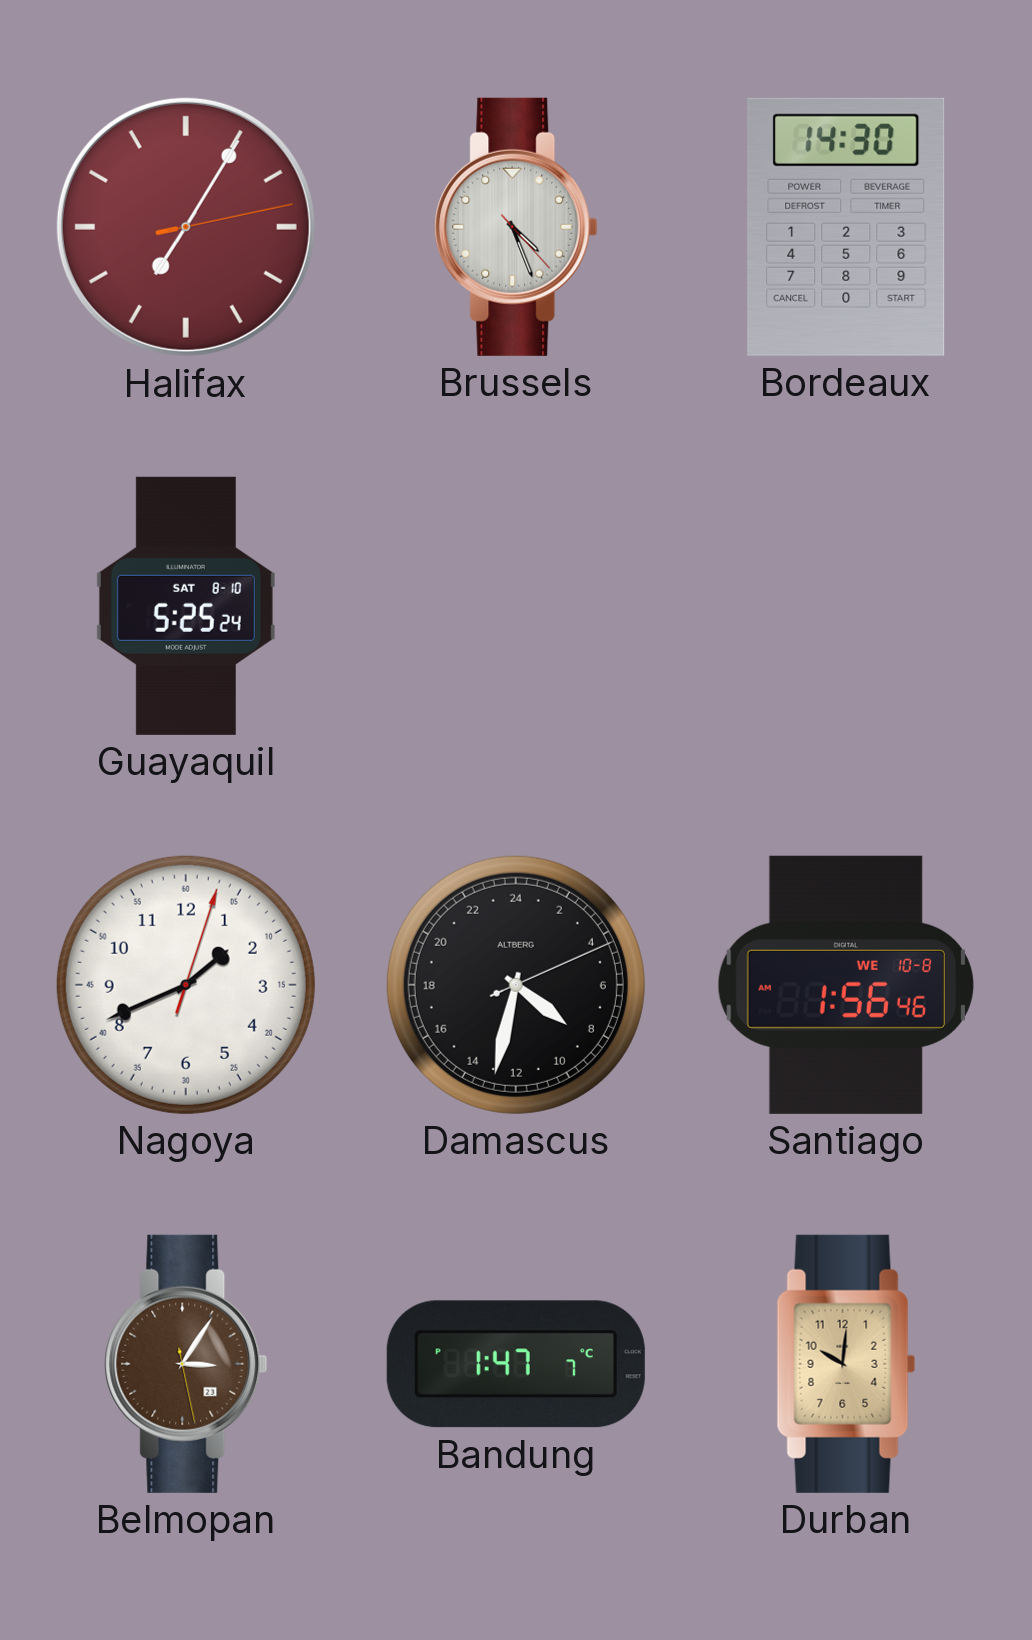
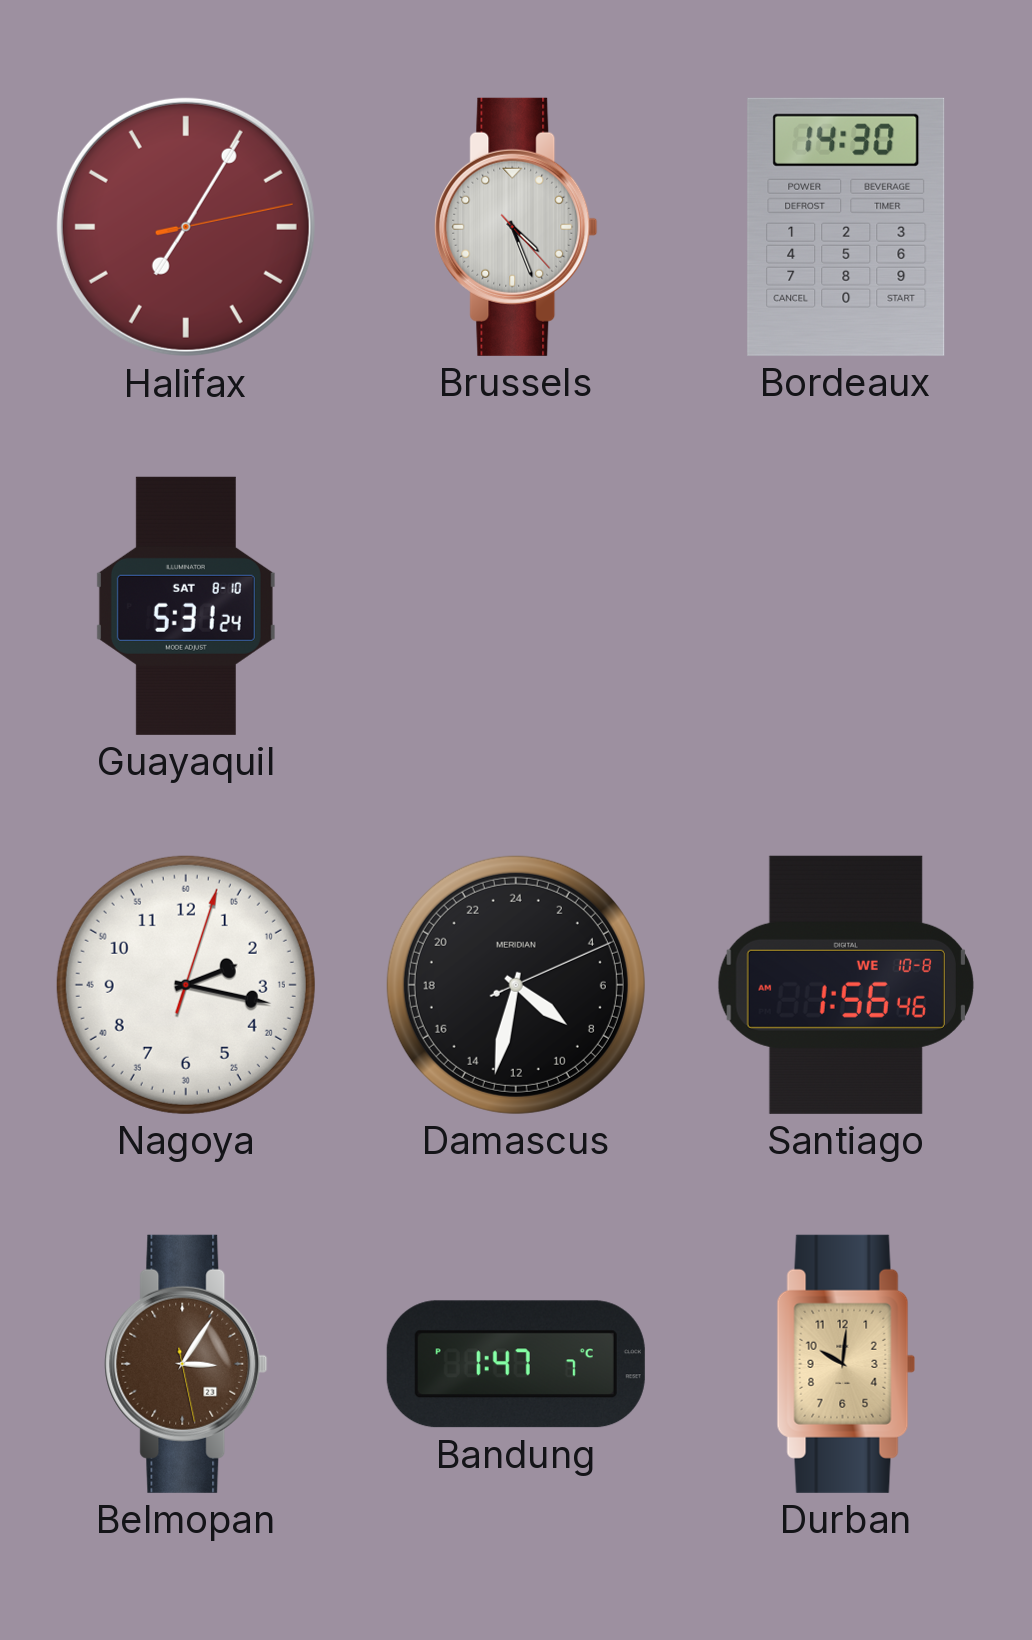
Guayaquil: 5:25 -> 5:31
Nagoya: 1:41 -> 2:17
Damascus brand: ALTBERG -> MERIDIAN
